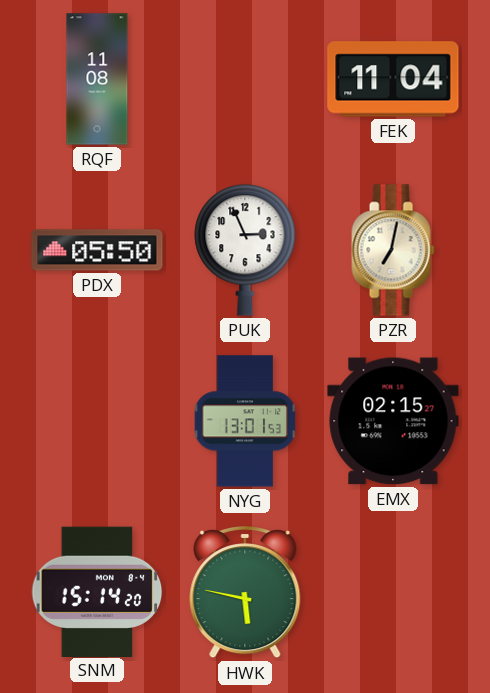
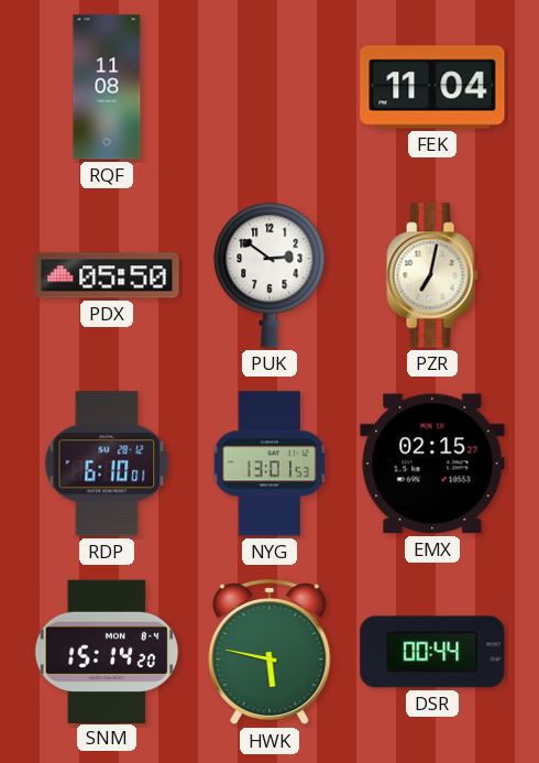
PUK: 2:56 -> 2:51
RDP: none -> 6:10
DSR: none -> 00:44
